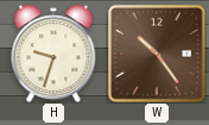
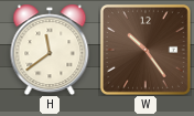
H: 9:33 -> 11:39
